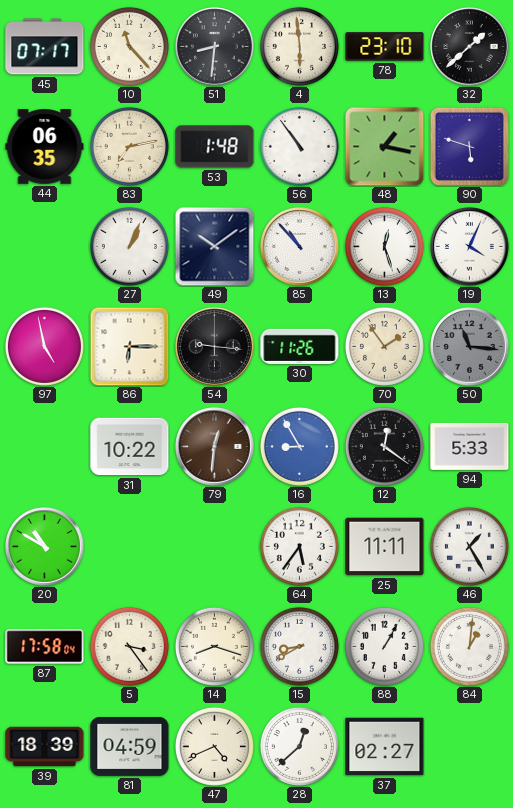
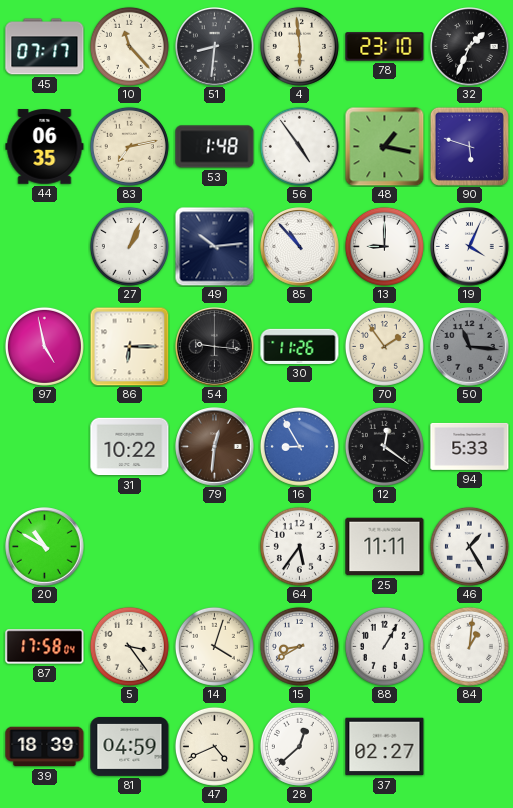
32: 1:38 -> 1:34
56: 10:54 -> 4:54
49: 10:09 -> 10:14
13: 12:27 -> 9:00
14: 8:18 -> 4:03
